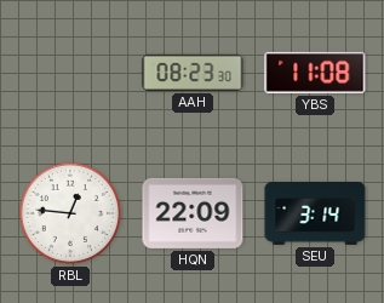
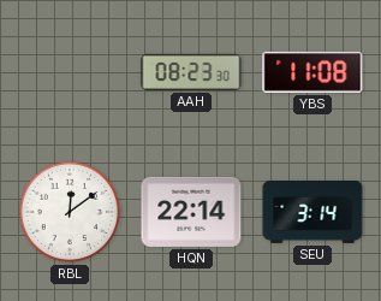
RBL: 12:46 -> 12:09
HQN: 22:09 -> 22:14
